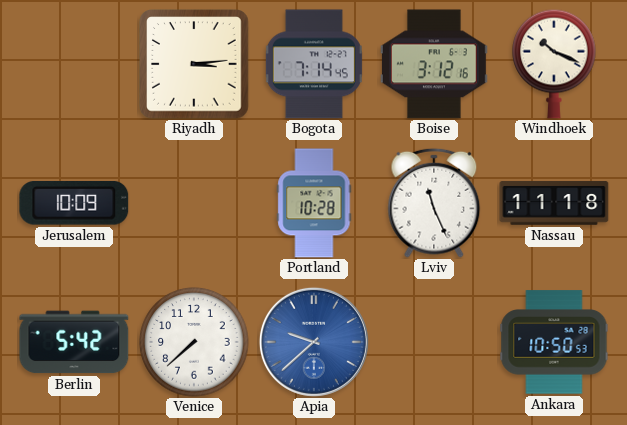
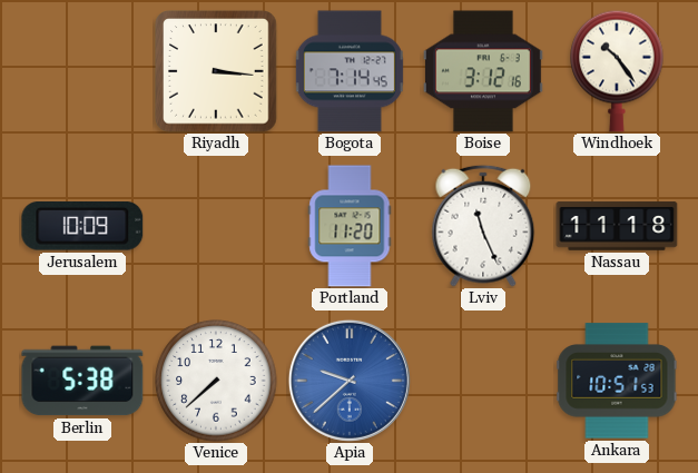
Riyadh: 3:14 -> 3:16
Windhoek: 10:19 -> 10:24
Portland: 10:28 -> 11:20
Berlin: 5:42 -> 5:38
Ankara: 10:50 -> 10:51
